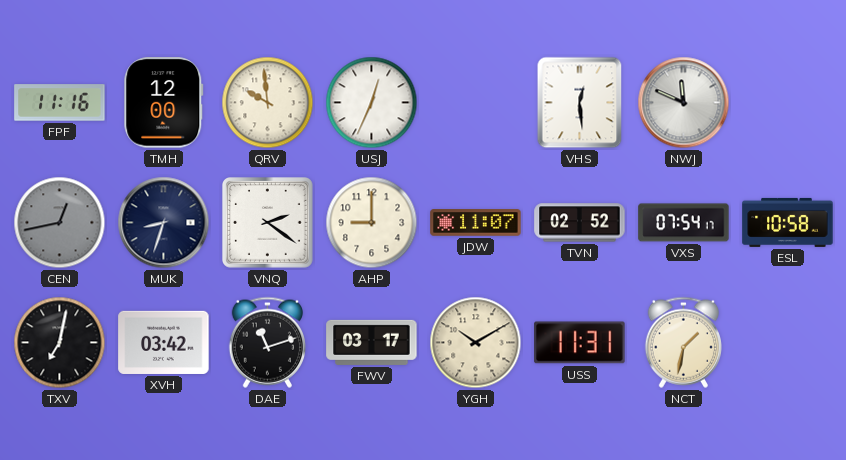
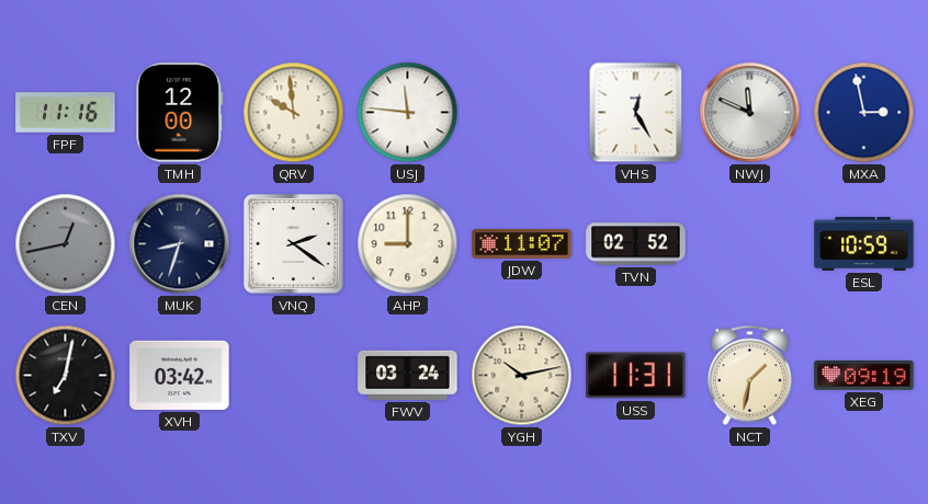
USJ: 12:34 -> 11:46
VHS: 12:29 -> 12:25
MXA: none -> 2:58
VXS: 07:54 -> none
ESL: 10:58 -> 10:59
DAE: 11:12 -> none
FWV: 03:17 -> 03:24
YGH: 10:10 -> 10:13
XEG: none -> 09:19
